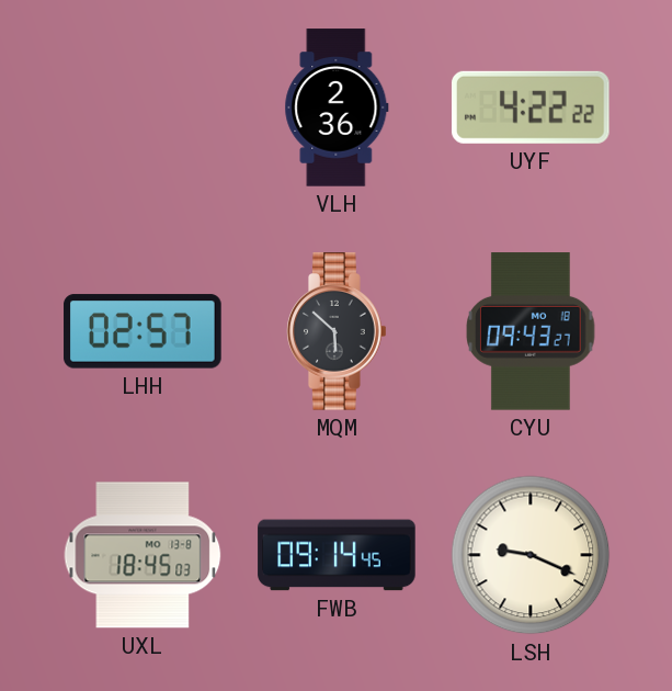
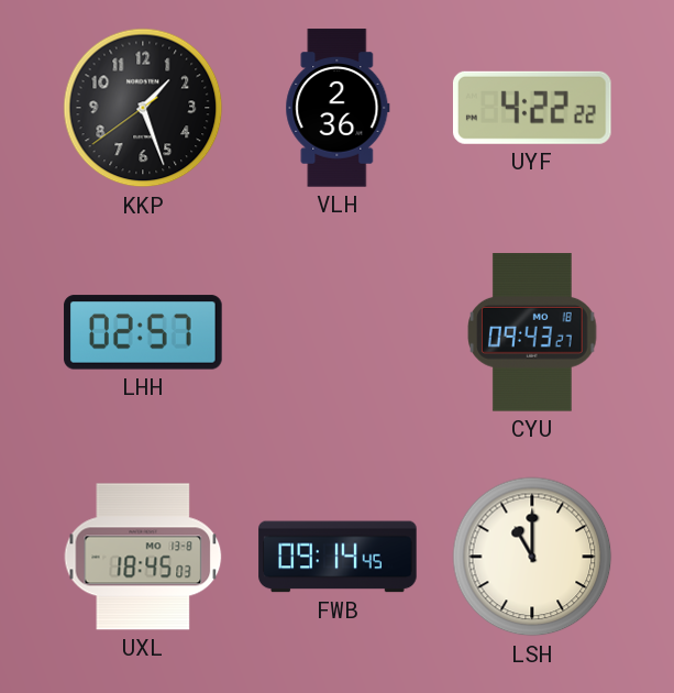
KKP: none -> 1:26
MQM: 5:52 -> none
LSH: 9:19 -> 11:00
